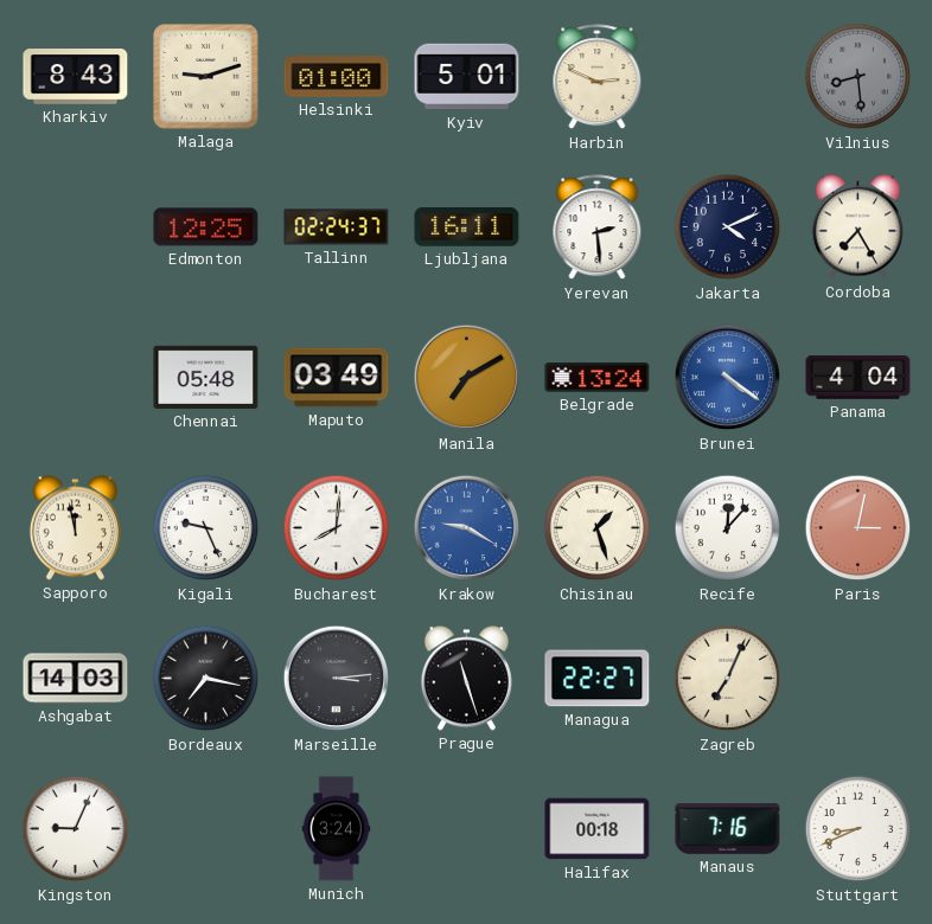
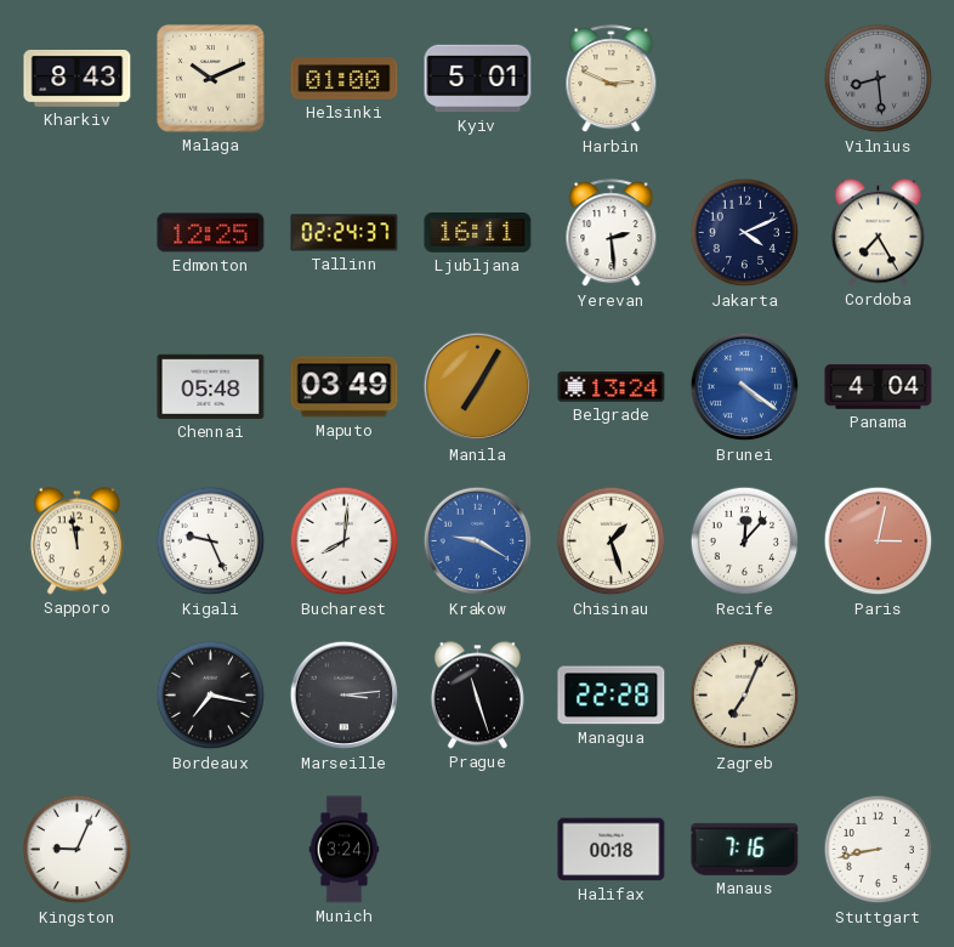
Malaga: 9:12 -> 10:11
Manila: 7:10 -> 7:05
Ashgabat: 14:03 -> none
Managua: 22:27 -> 22:28
Stuttgart: 8:41 -> 8:43
